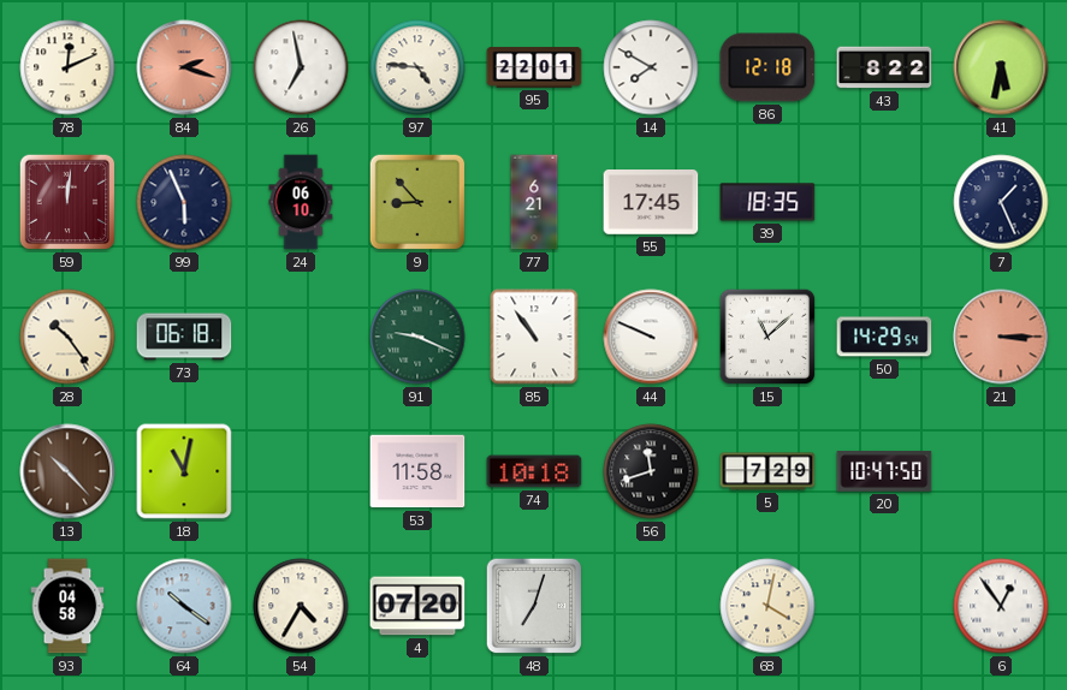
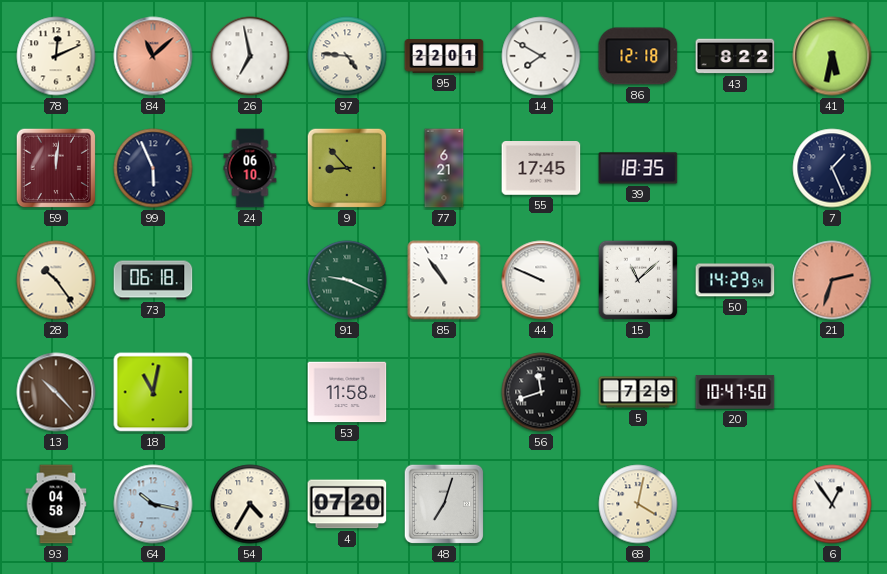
84: 2:18 -> 11:08
21: 3:15 -> 2:33
74: 10:18 -> none
64: 10:21 -> 10:17
